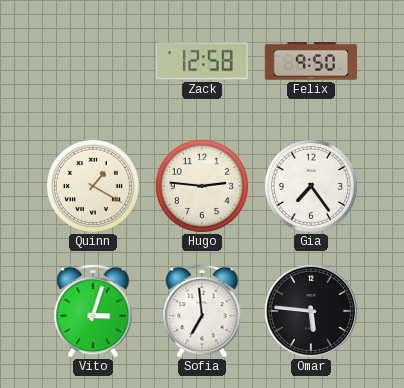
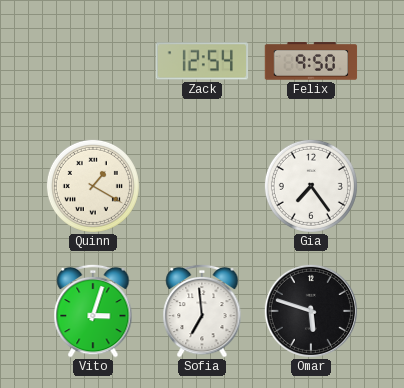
Zack: 12:58 -> 12:54
Hugo: 2:46 -> none
Omar: 5:46 -> 5:48
